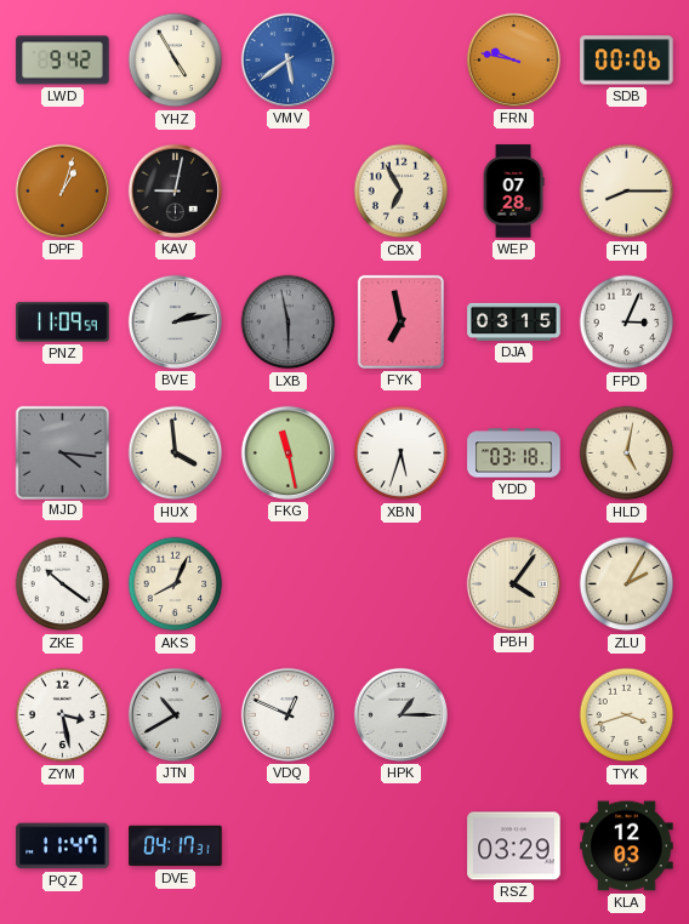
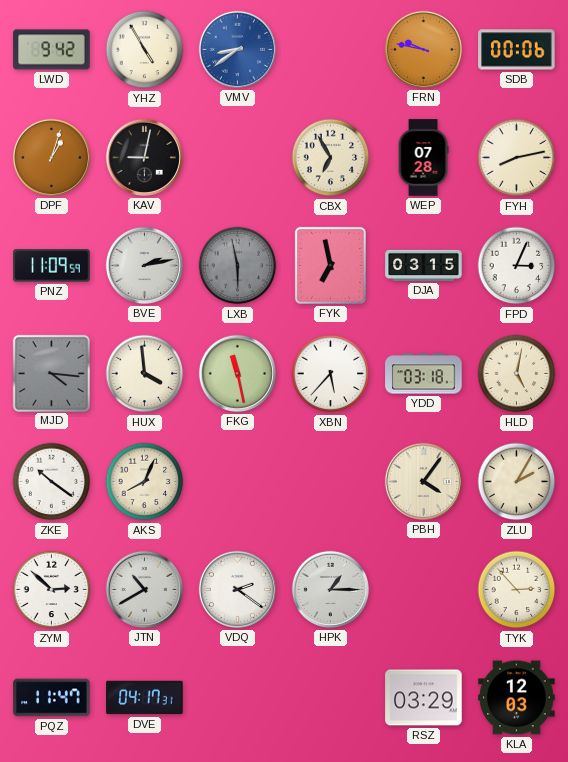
VMV: 5:39 -> 8:39
FYH: 8:15 -> 8:13
XBN: 5:33 -> 5:37
ZYM: 3:28 -> 2:52
VDQ: 12:49 -> 2:21
TYK: 3:42 -> 2:53
